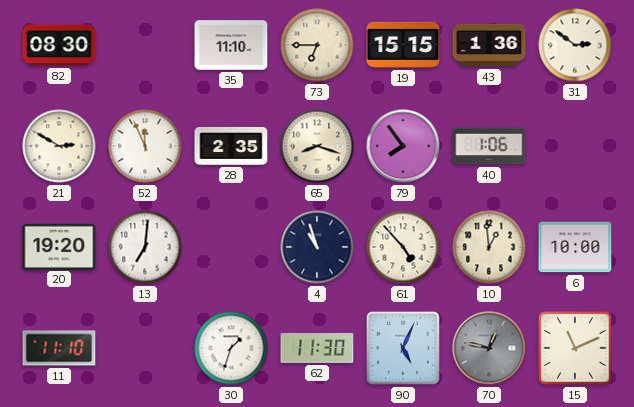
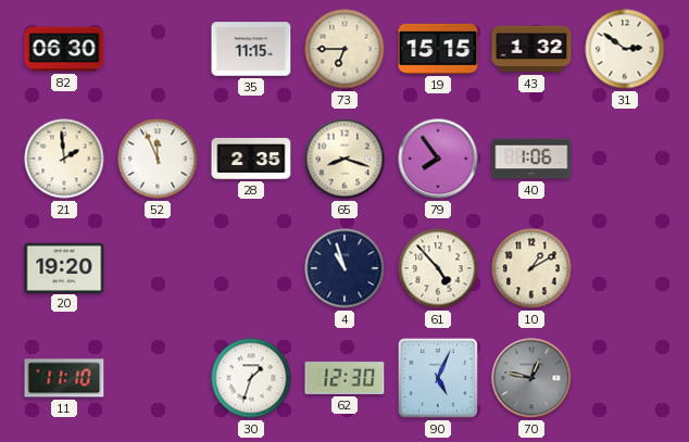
82: 08:30 -> 06:30
35: 11:10 -> 11:15
43: 1:36 -> 1:32
21: 2:50 -> 1:59
13: 7:01 -> none
10: 12:59 -> 1:10
6: 10:00 -> none
62: 11:30 -> 12:30
15: 11:11 -> none
